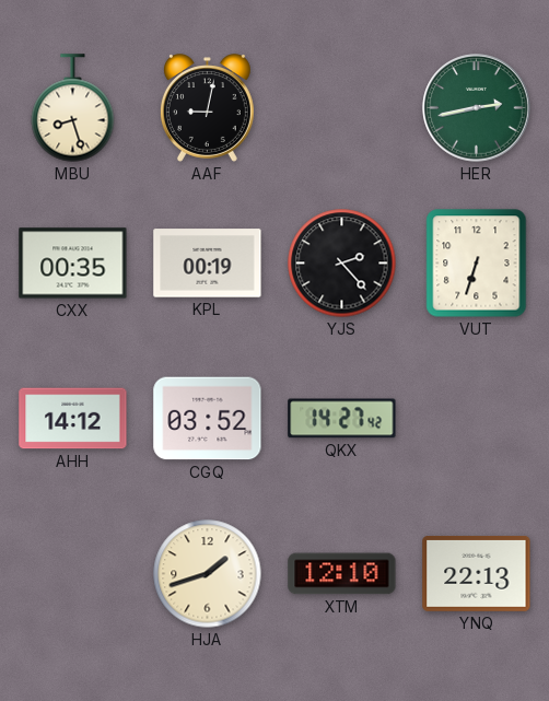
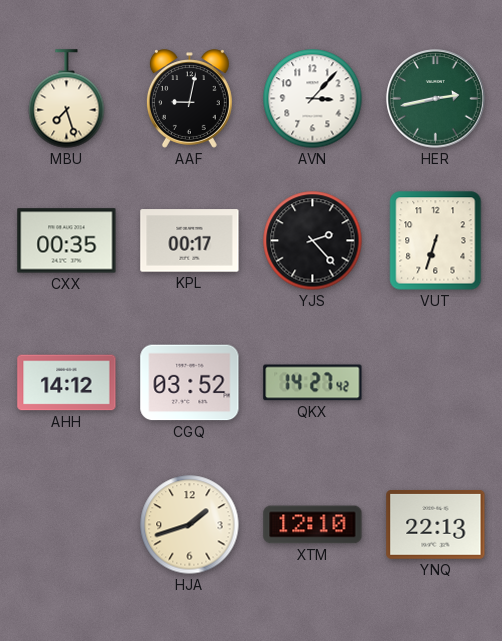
MBU: 8:27 -> 7:27
AVN: none -> 3:07
KPL: 00:19 -> 00:17
